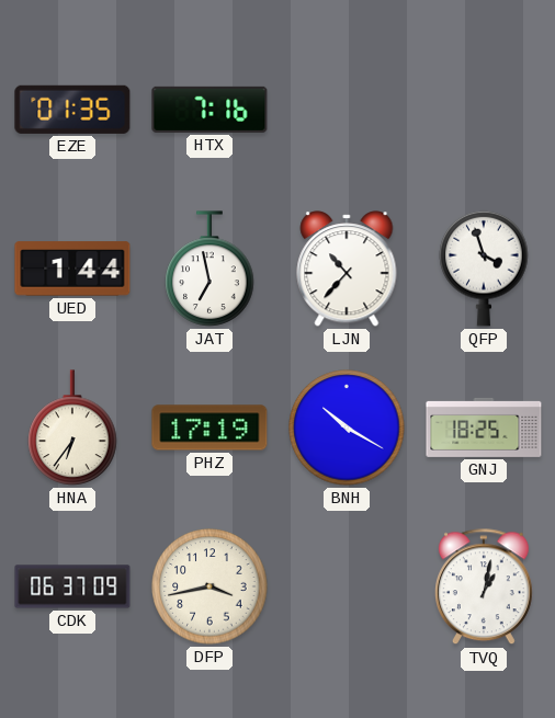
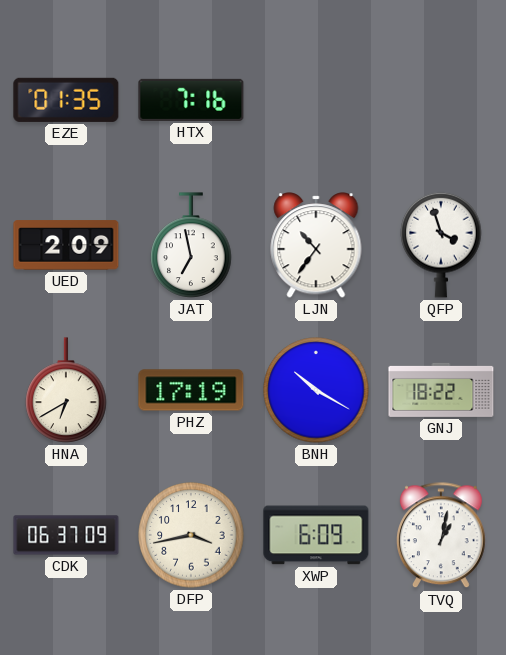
UED: 1:44 -> 2:09
LJN: 10:37 -> 10:36
HNA: 6:36 -> 6:40
GNJ: 18:25 -> 18:22
XWP: none -> 6:09
